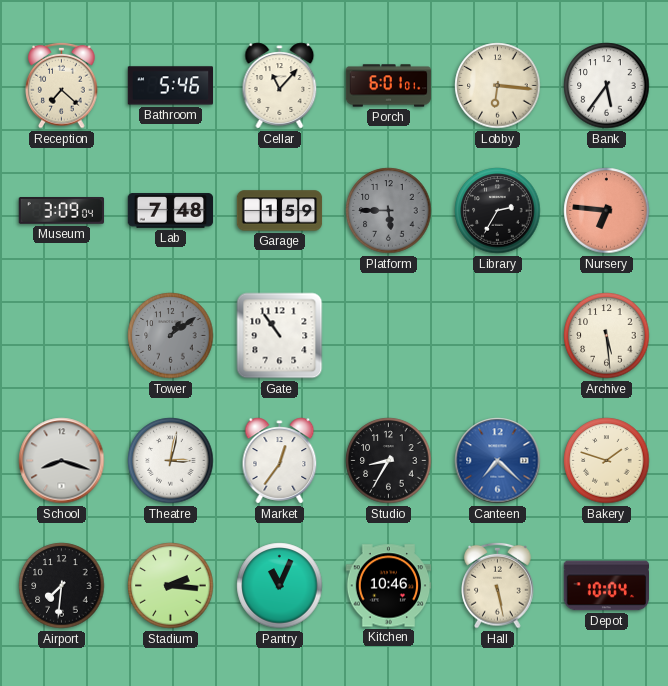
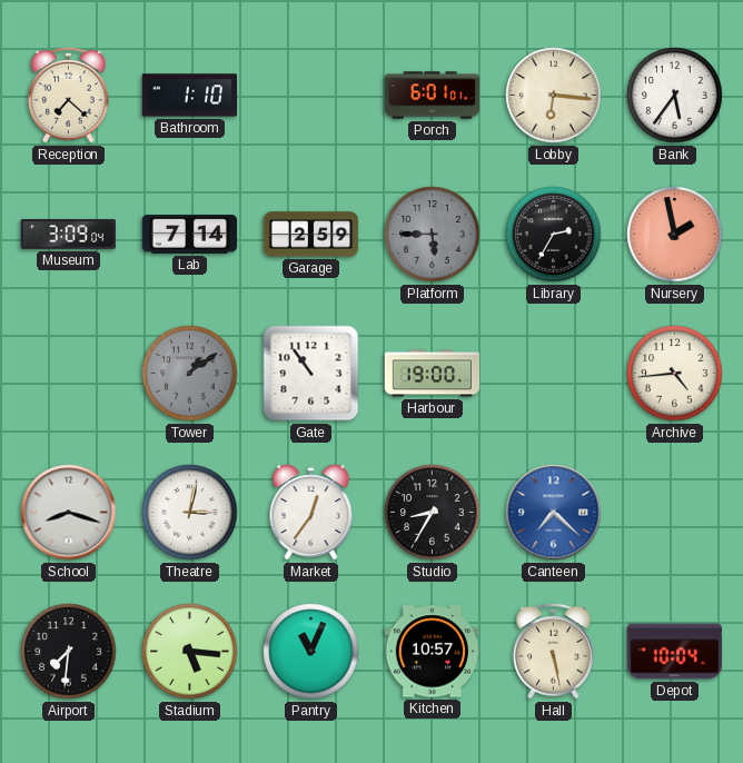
Bathroom: 5:46 -> 1:10
Cellar: 11:07 -> none
Lab: 7:48 -> 7:14
Garage: 1:59 -> 2:59
Nursery: 6:46 -> 1:58
Harbour: none -> 19:00
Archive: 5:29 -> 4:44
Bakery: 1:48 -> none
Stadium: 2:16 -> 5:16
Kitchen: 10:46 -> 10:57
